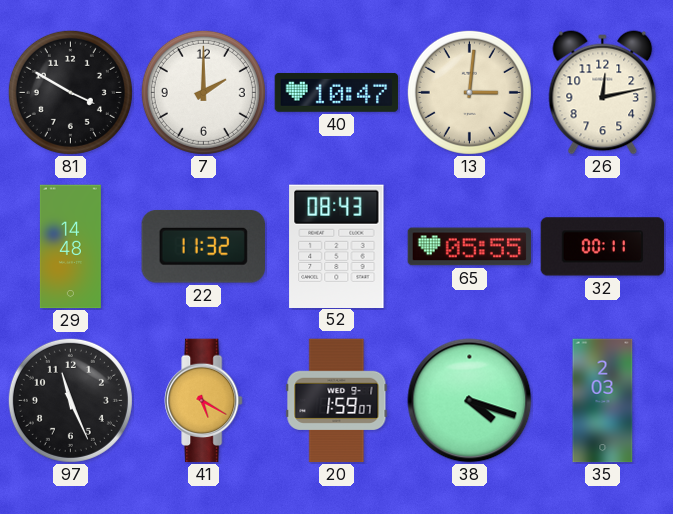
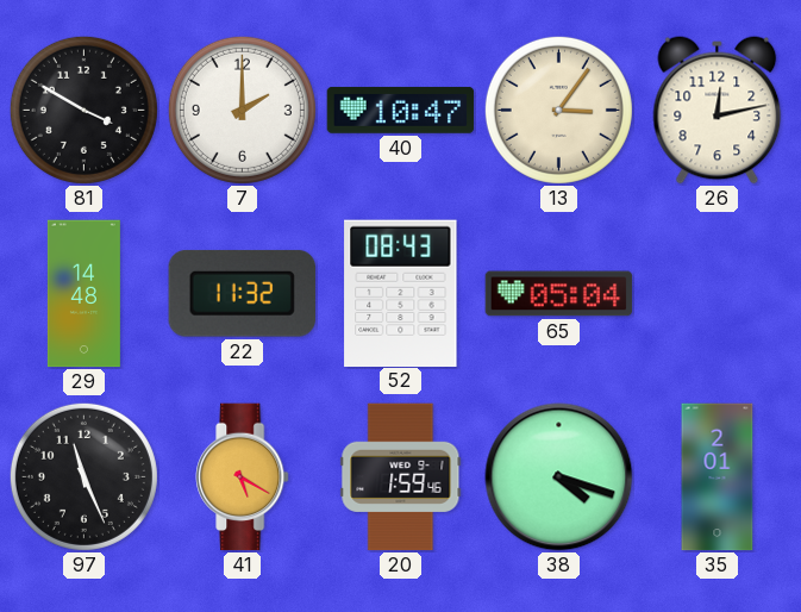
13: 3:01 -> 3:06
65: 05:55 -> 05:04
32: 00:11 -> none
20: 1:59:07 -> 1:59:46
35: 2:03 -> 2:01
